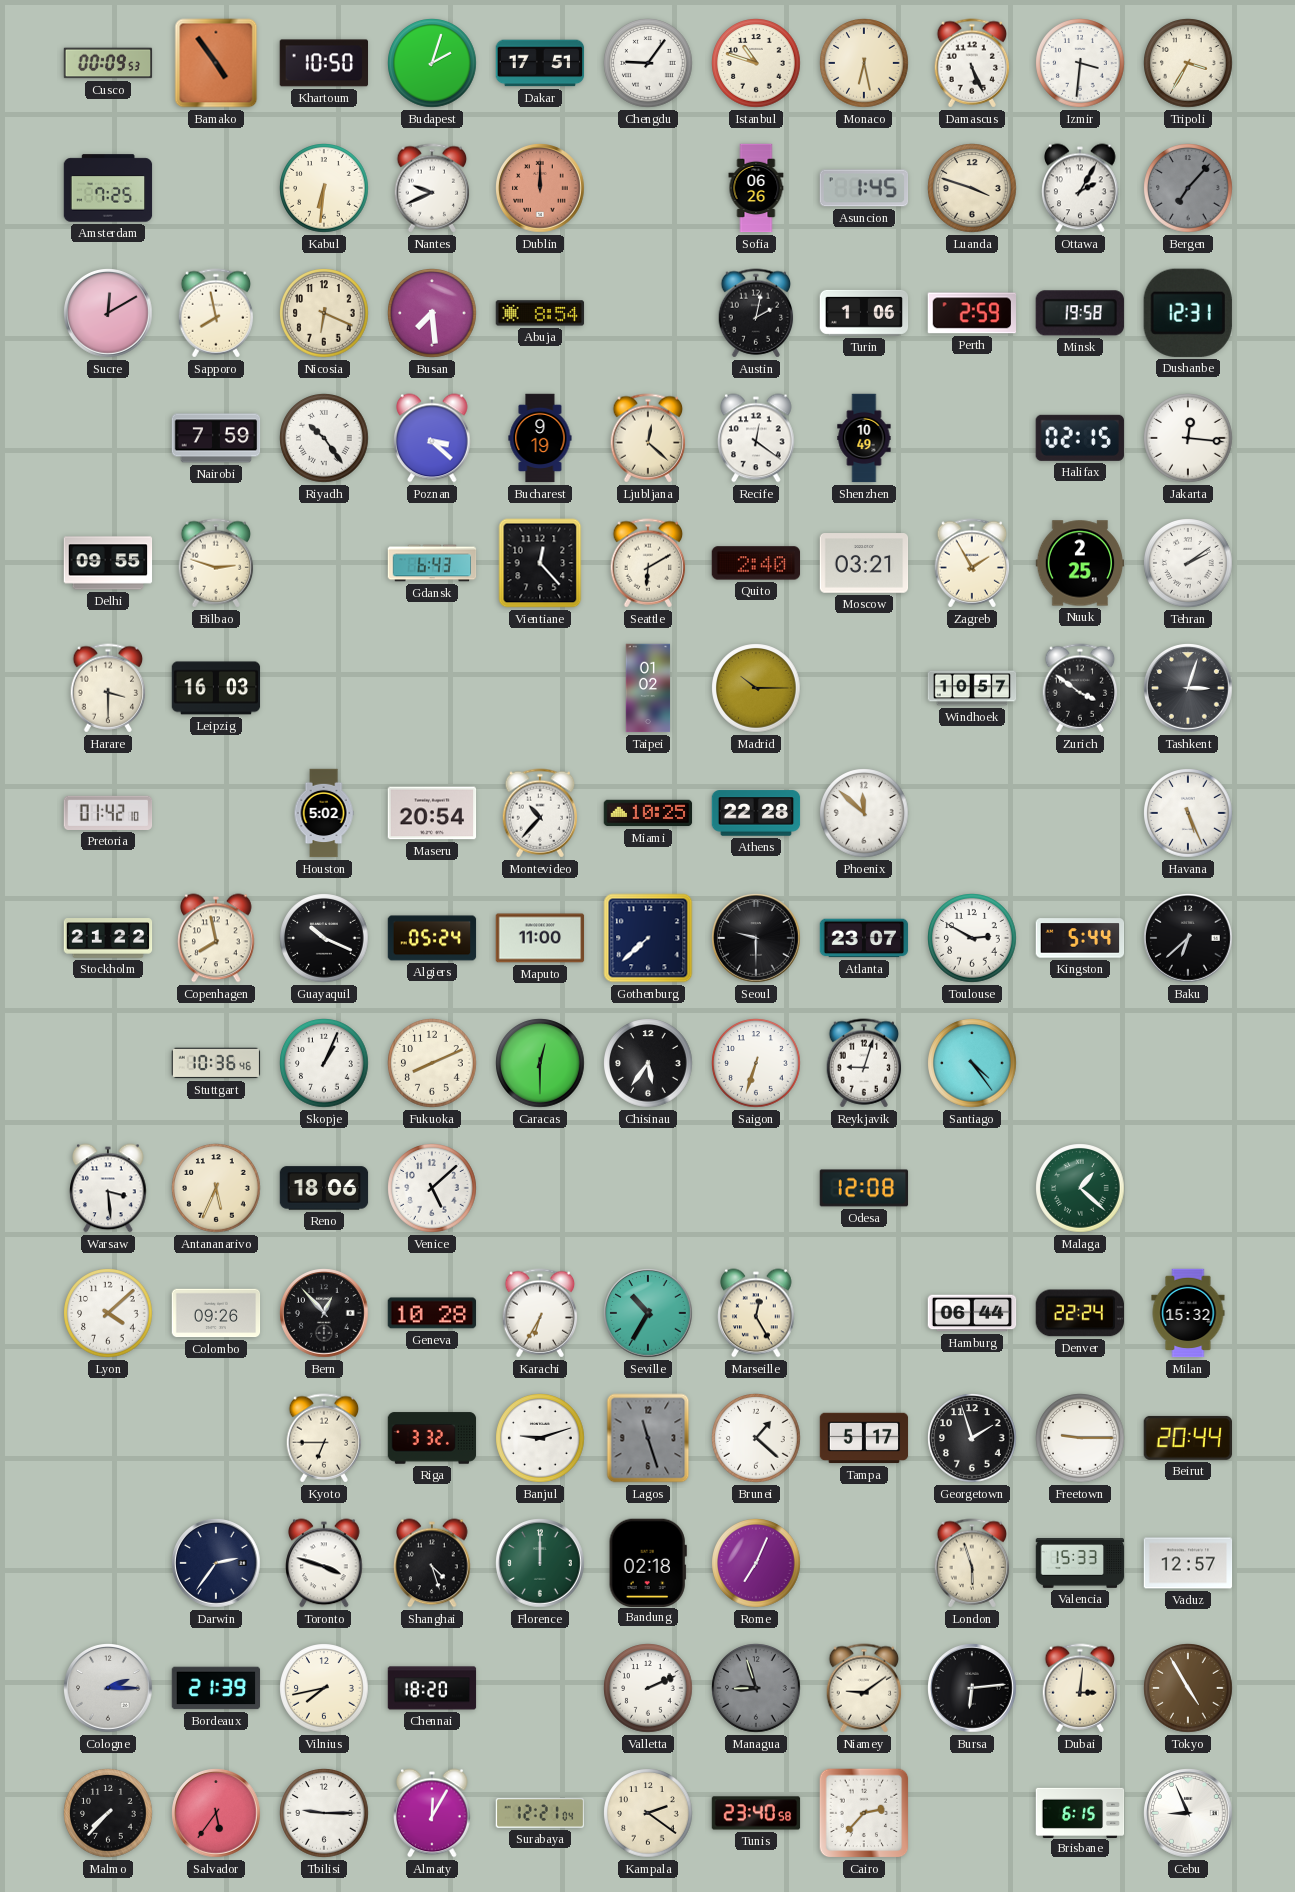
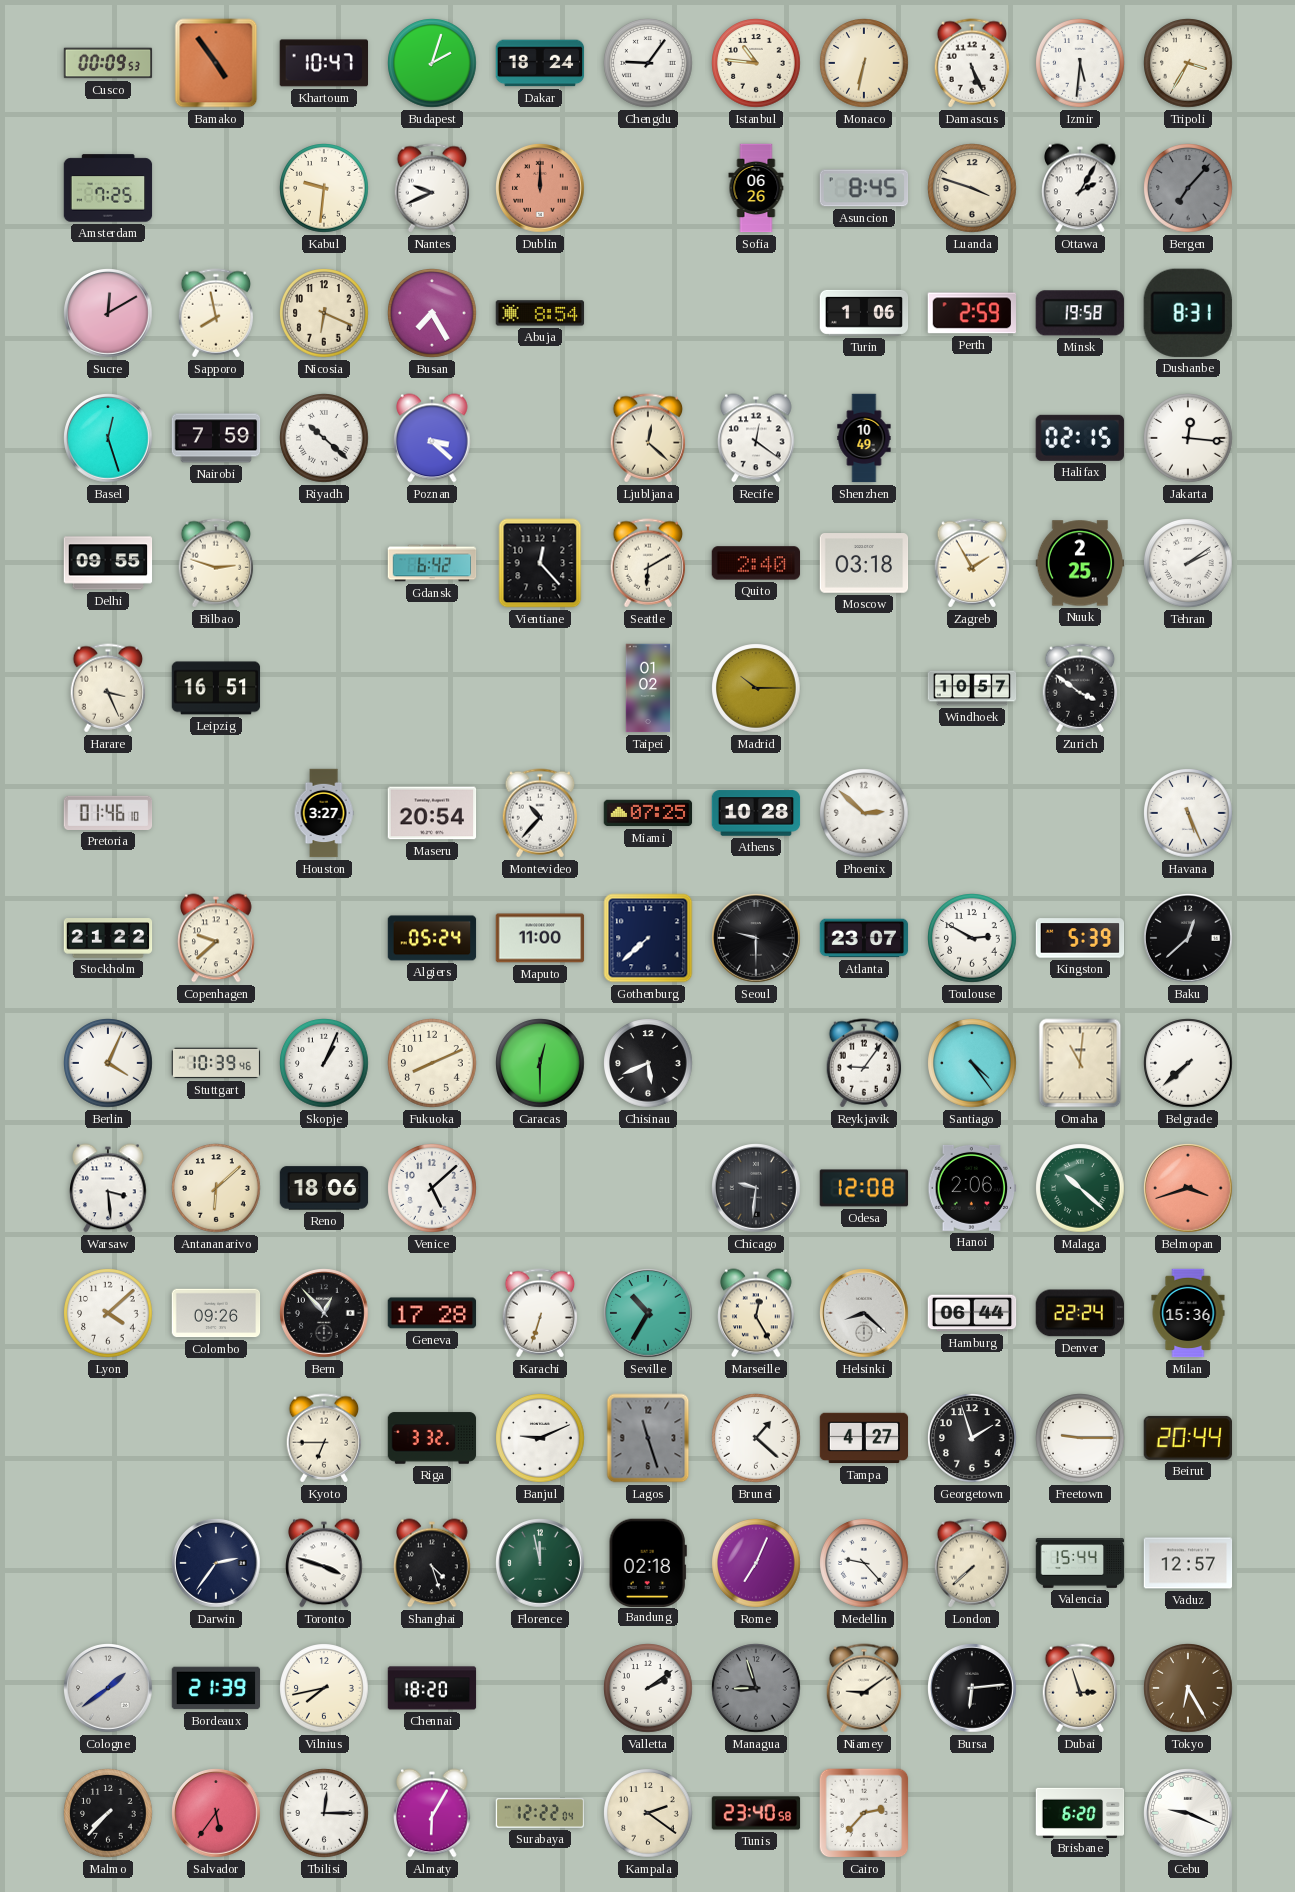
Khartoum: 10:50 -> 10:47
Dakar: 17:51 -> 18:24
Istanbul: 10:48 -> 10:46
Monaco: 6:28 -> 6:32
Izmir: 3:31 -> 5:31
Kabul: 6:31 -> 9:31
Asuncion: 1:45 -> 8:45
Busan: 7:29 -> 7:25
Austin: 2:02 -> none
Dushanbe: 12:31 -> 8:31
Basel: none -> 12:27
Riyadh: 10:24 -> 10:22
Bucharest: 9:19 -> none
Gdansk: 6:43 -> 6:42
Moscow: 03:21 -> 03:18
Harare: 3:30 -> 3:26
Leipzig: 16:03 -> 16:51
Tashkent: 3:03 -> none
Pretoria: 01:42 -> 01:46
Houston: 5:02 -> 3:27
Miami: 10:25 -> 07:25
Athens: 22:28 -> 10:28
Phoenix: 11:52 -> 2:52
Copenhagen: 7:58 -> 9:38
Guayaquil: 10:19 -> none
Kingston: 5:44 -> 5:39
Baku: 6:38 -> 12:38
Berlin: none -> 4:04
Stuttgart: 10:36 -> 10:39
Chisinau: 5:36 -> 5:41
Saigon: 6:33 -> none
Reykjavik: 9:03 -> 9:06
Omaha: none -> 11:01
Belgrade: none -> 7:38
Antananarivo: 5:34 -> 6:08
Chicago: none -> 9:31
Hanoi: none -> 2:06
Malaga: 1:22 -> 10:22
Belmopan: none -> 3:42
Geneva: 10:28 -> 17:28
Karachi: 6:35 -> 6:33
Helsinki: none -> 8:22
Milan: 15:32 -> 15:36
Banjul: 9:12 -> 9:11
Tampa: 5:17 -> 4:27
Florence: 12:00 -> 11:58
Medellin: none -> 9:23
London: 5:57 -> 7:38
Valencia: 15:33 -> 15:44
Cologne: 2:15 -> 1:39
Valletta: 2:11 -> 2:09
Dubai: 3:01 -> 2:57
Tokyo: 4:55 -> 6:25
Tbilisi: 9:15 -> 12:15
Almaty: 12:05 -> 6:05
Surabaya: 12:21 -> 12:22
Brisbane: 6:15 -> 6:20
Cebu: 8:56 -> 9:19
